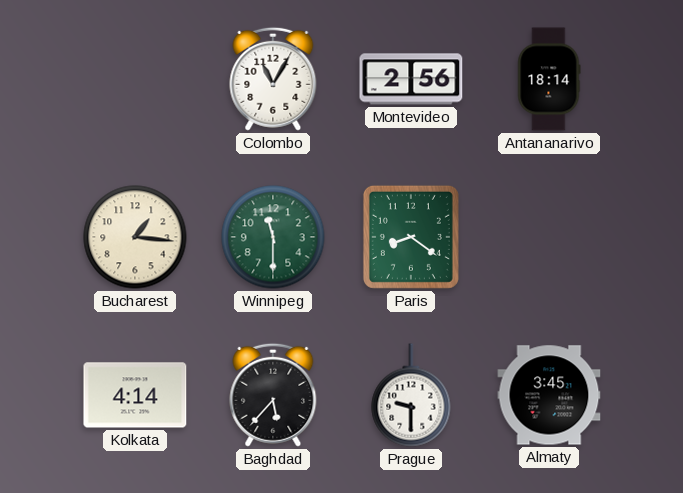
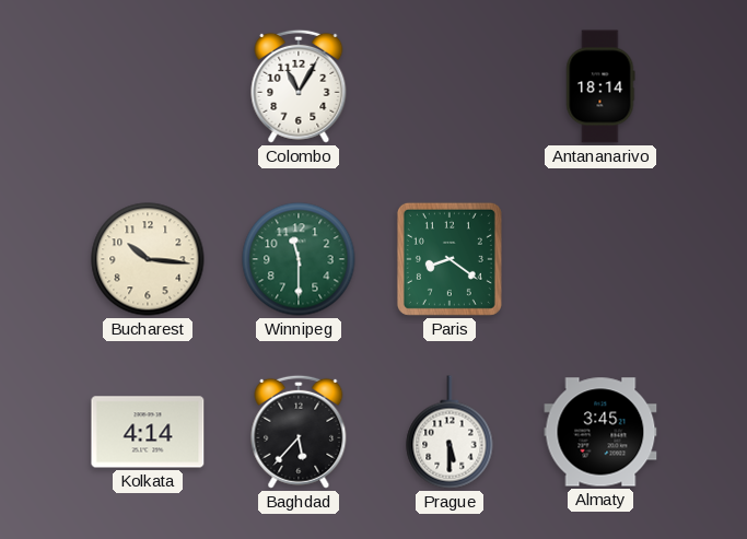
Montevideo: 2:56 -> none
Bucharest: 1:16 -> 10:16
Prague: 9:30 -> 5:30
